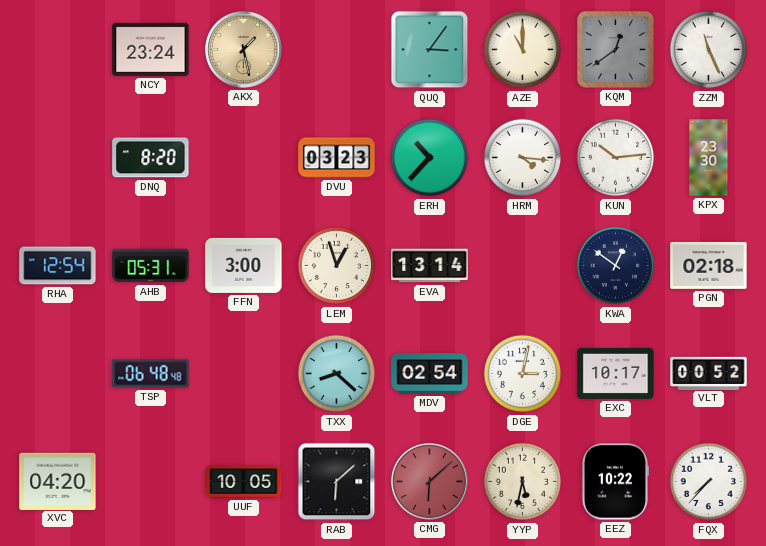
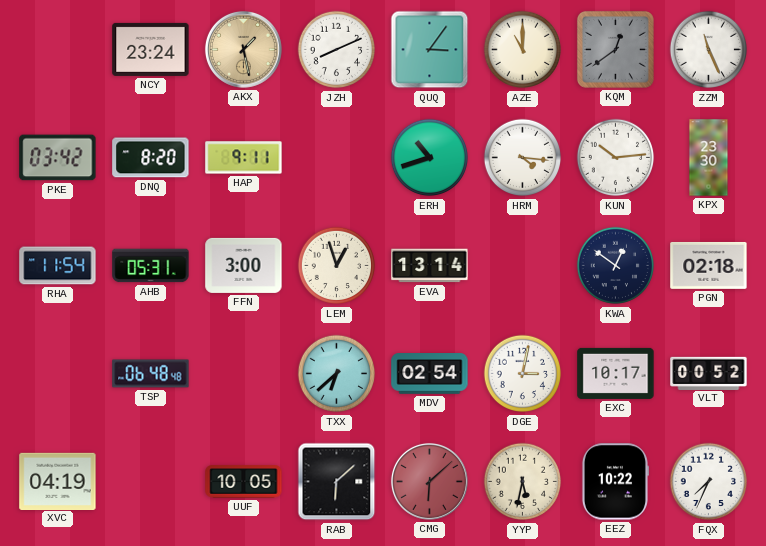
JZH: none -> 8:11
PKE: none -> 03:42
HAP: none -> 9:11
DVU: 03:23 -> none
ERH: 10:37 -> 10:42
RHA: 12:54 -> 11:54
TXX: 8:22 -> 6:38
XVC: 04:20 -> 04:19
FQX: 7:37 -> 7:34
